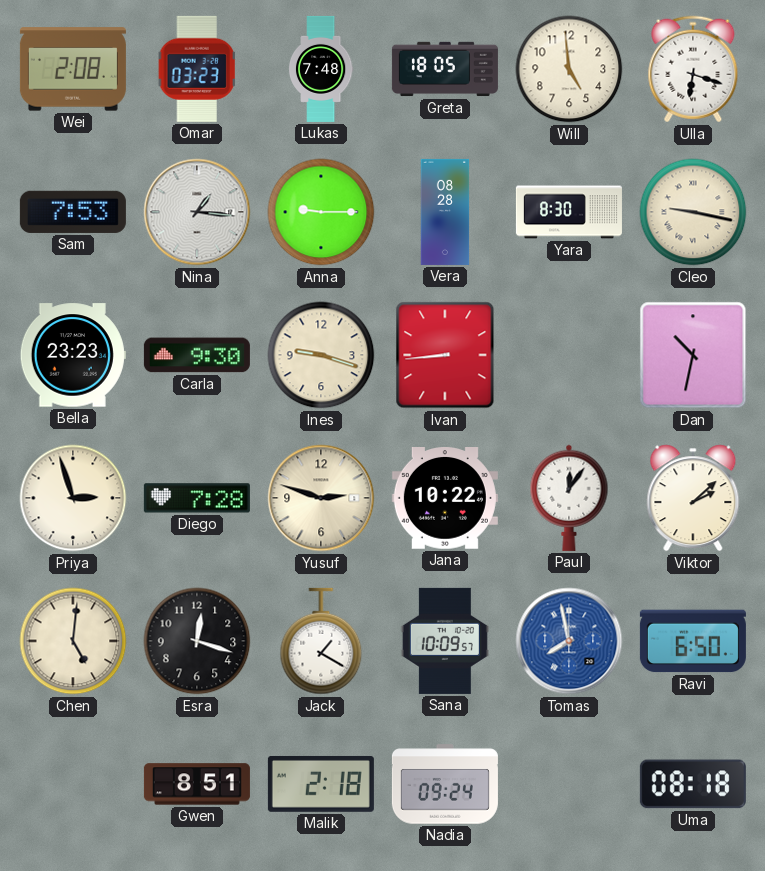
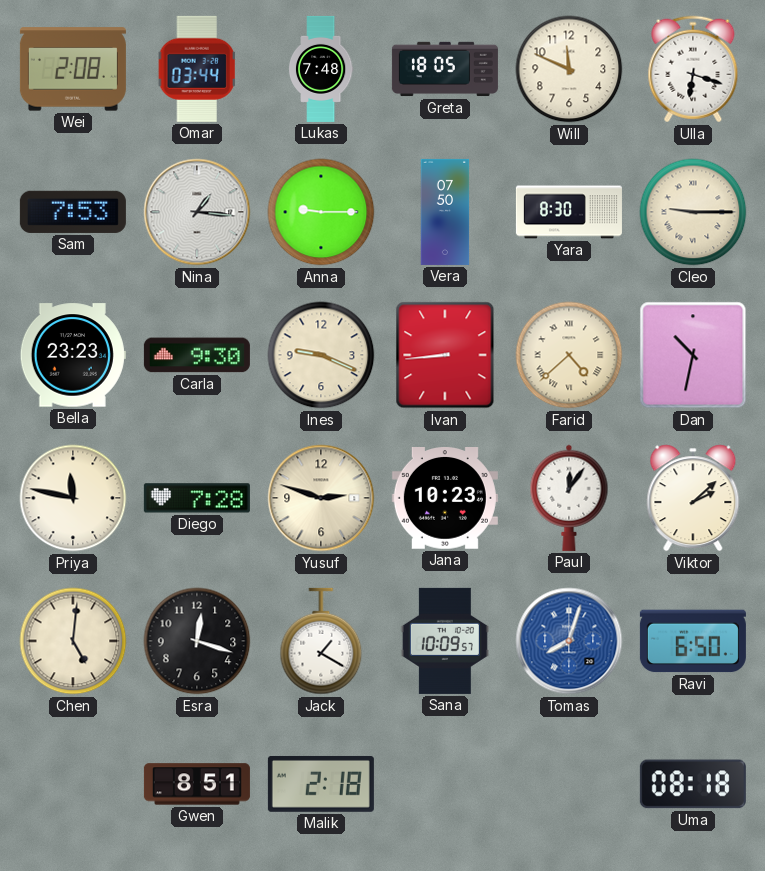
Omar: 03:23 -> 03:44
Will: 4:59 -> 11:49
Vera: 08:28 -> 07:50
Cleo: 9:17 -> 9:15
Ines: 9:18 -> 9:19
Farid: none -> 4:38
Priya: 2:57 -> 11:47
Jana: 10:22 -> 10:23
Tomas: 7:58 -> 8:03
Nadia: 09:24 -> none
